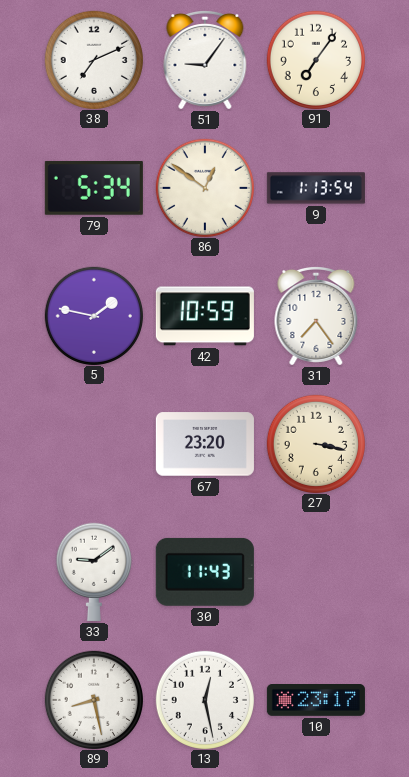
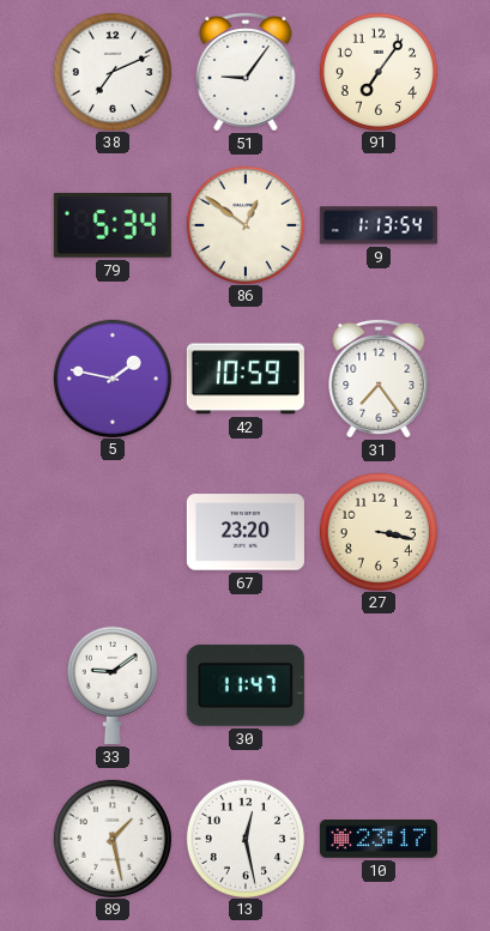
30: 11:43 -> 11:47
89: 8:28 -> 1:28
